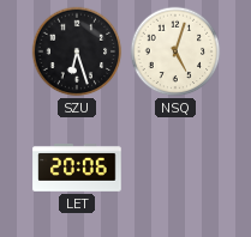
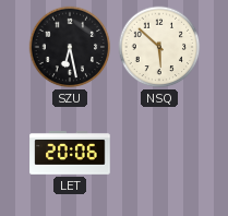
SZU: 6:27 -> 6:28
NSQ: 5:03 -> 5:52
